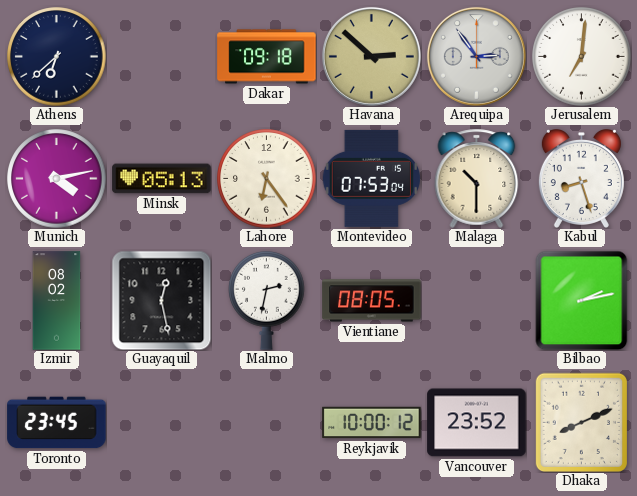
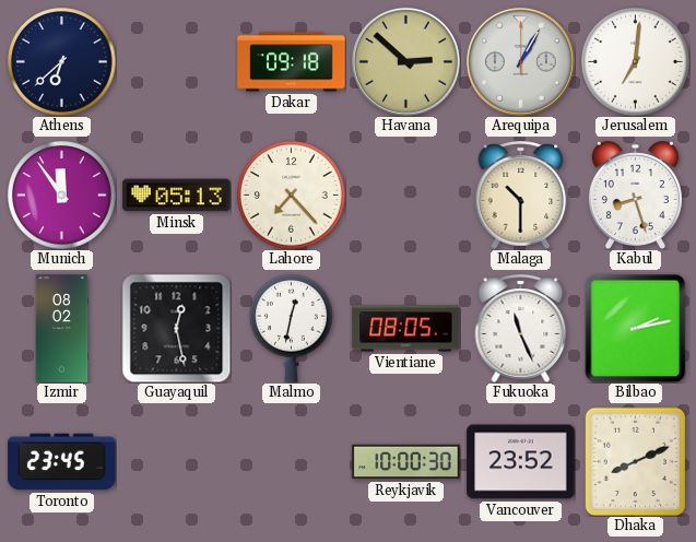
Arequipa: 2:54 -> 1:05
Munich: 4:13 -> 11:54
Lahore: 6:24 -> 7:23
Montevideo: 07:53 -> none
Malmo: 2:32 -> 12:32
Fukuoka: none -> 11:26
Reykjavik: 10:00:12 -> 10:00:30
